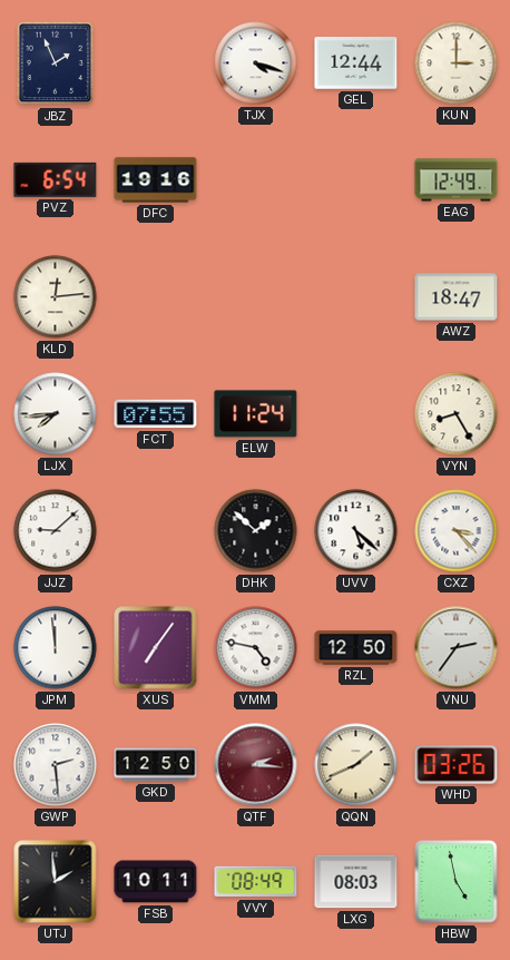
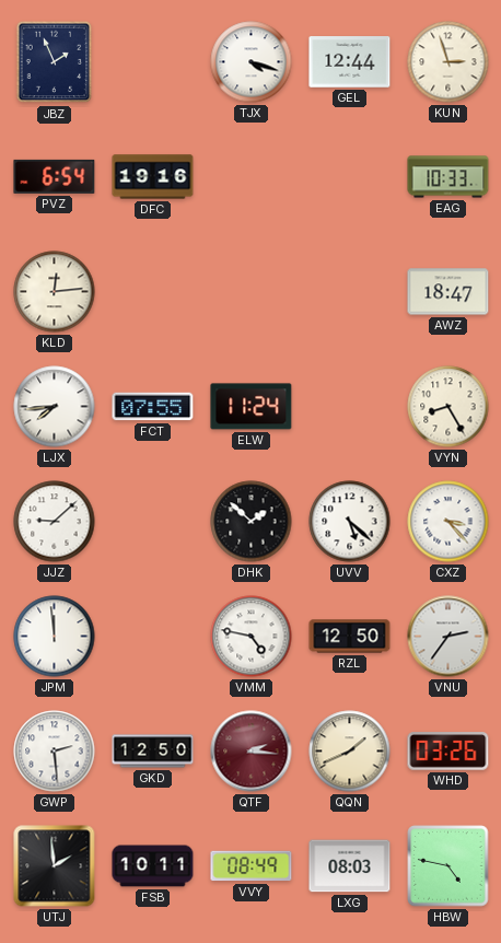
KUN: 3:00 -> 2:57
EAG: 12:49 -> 10:33
XUS: 7:06 -> none
HBW: 4:58 -> 4:47
